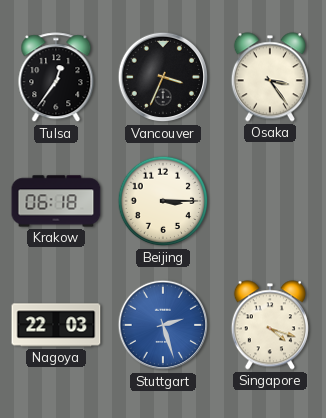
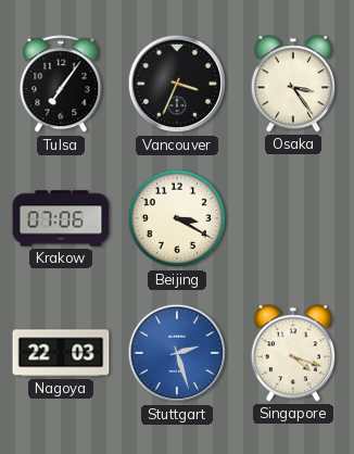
Tulsa: 12:36 -> 7:06
Krakow: 06:18 -> 07:06
Beijing: 3:15 -> 3:20
